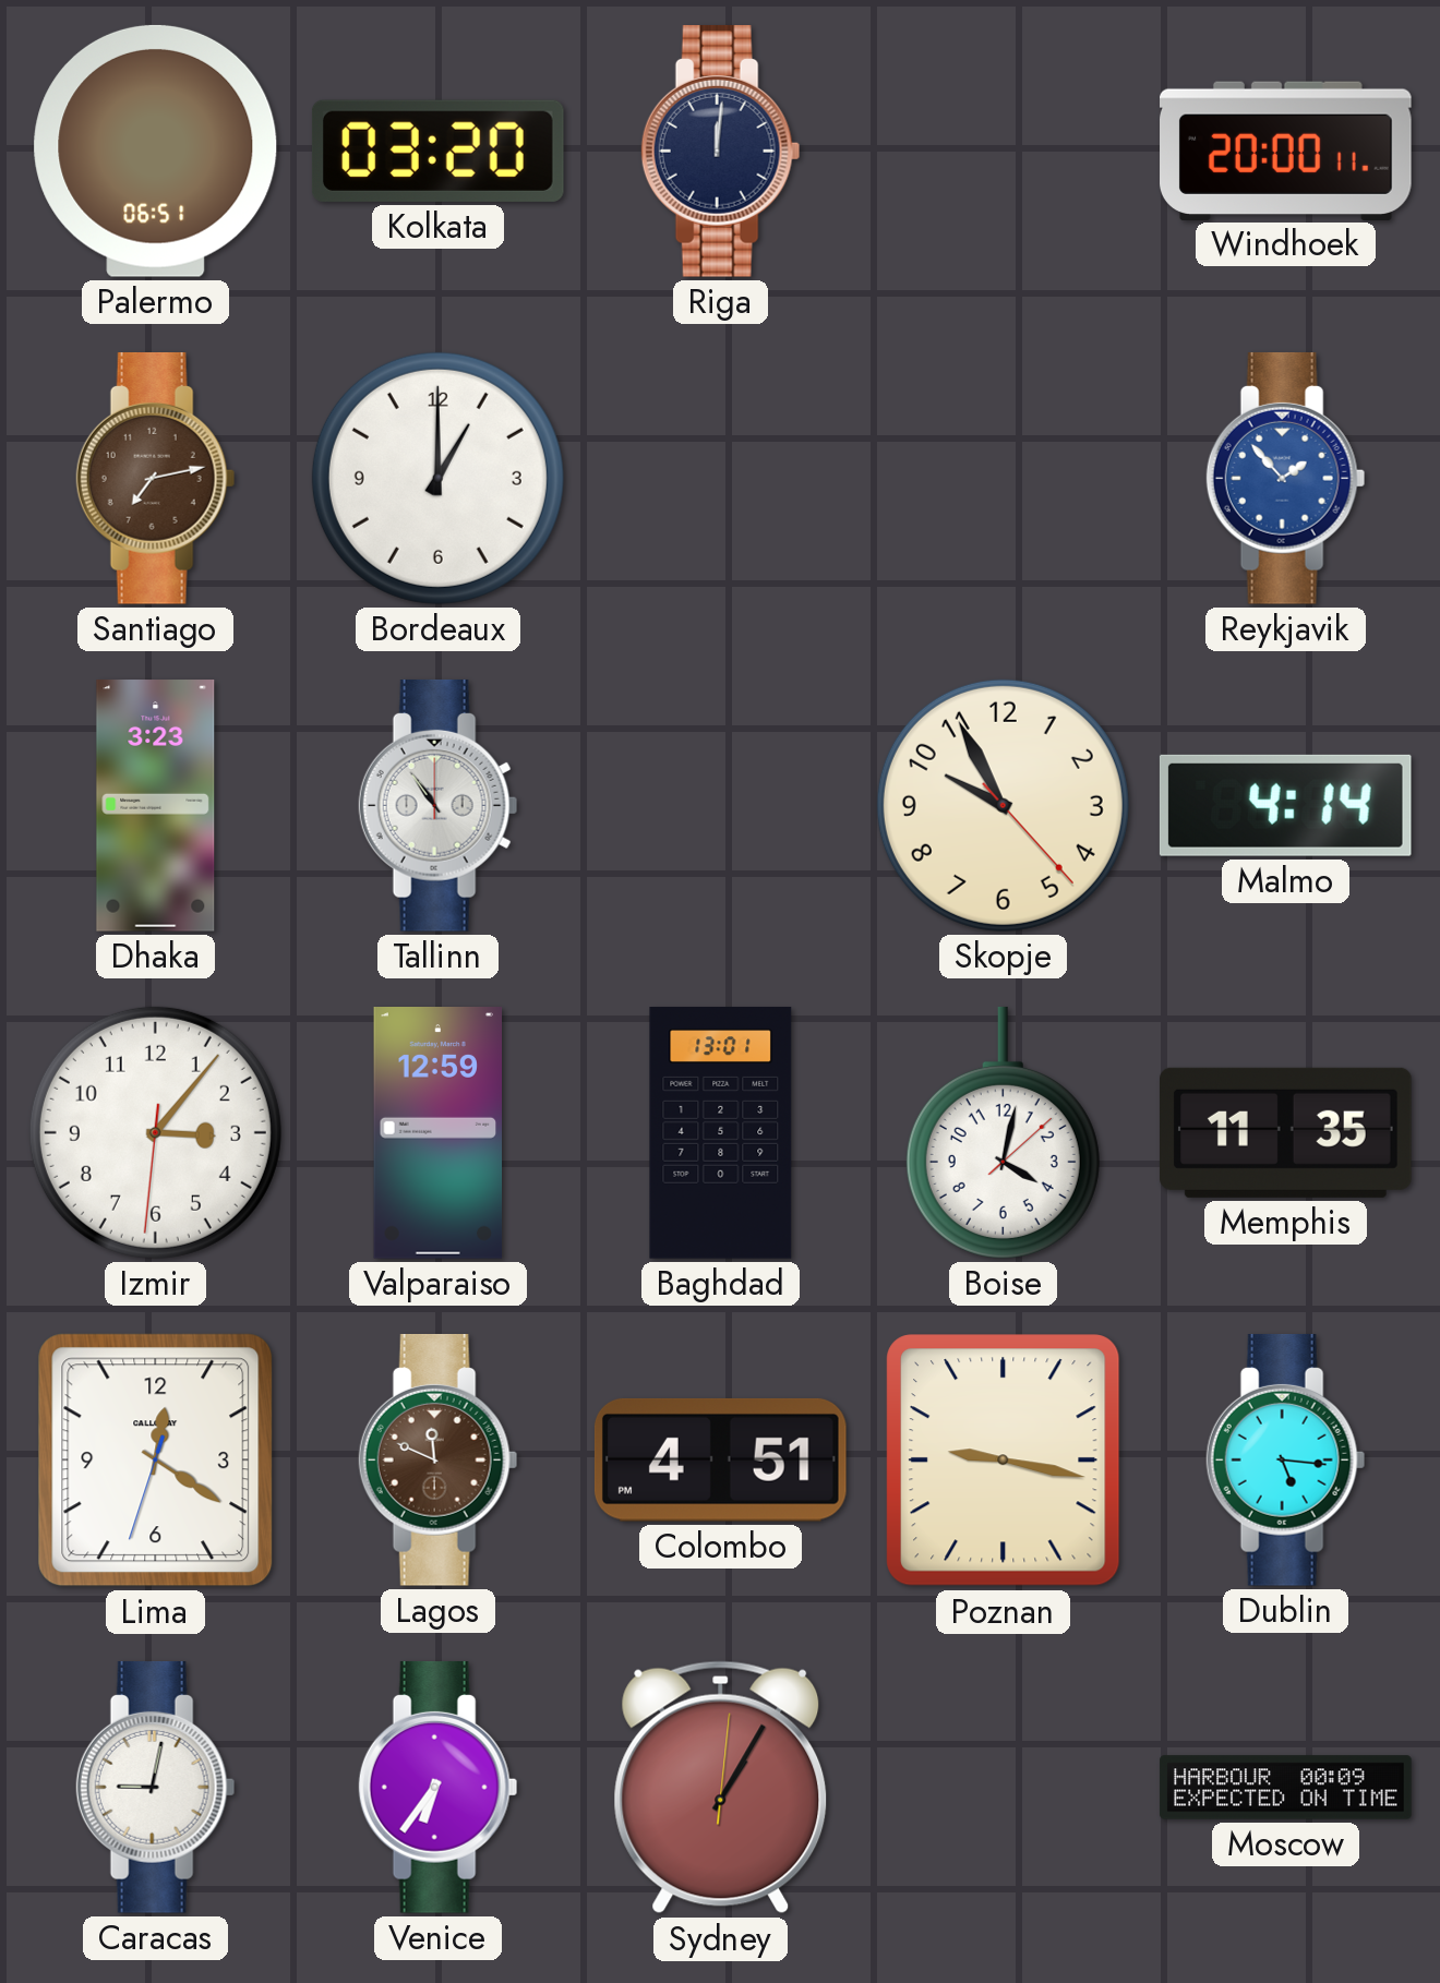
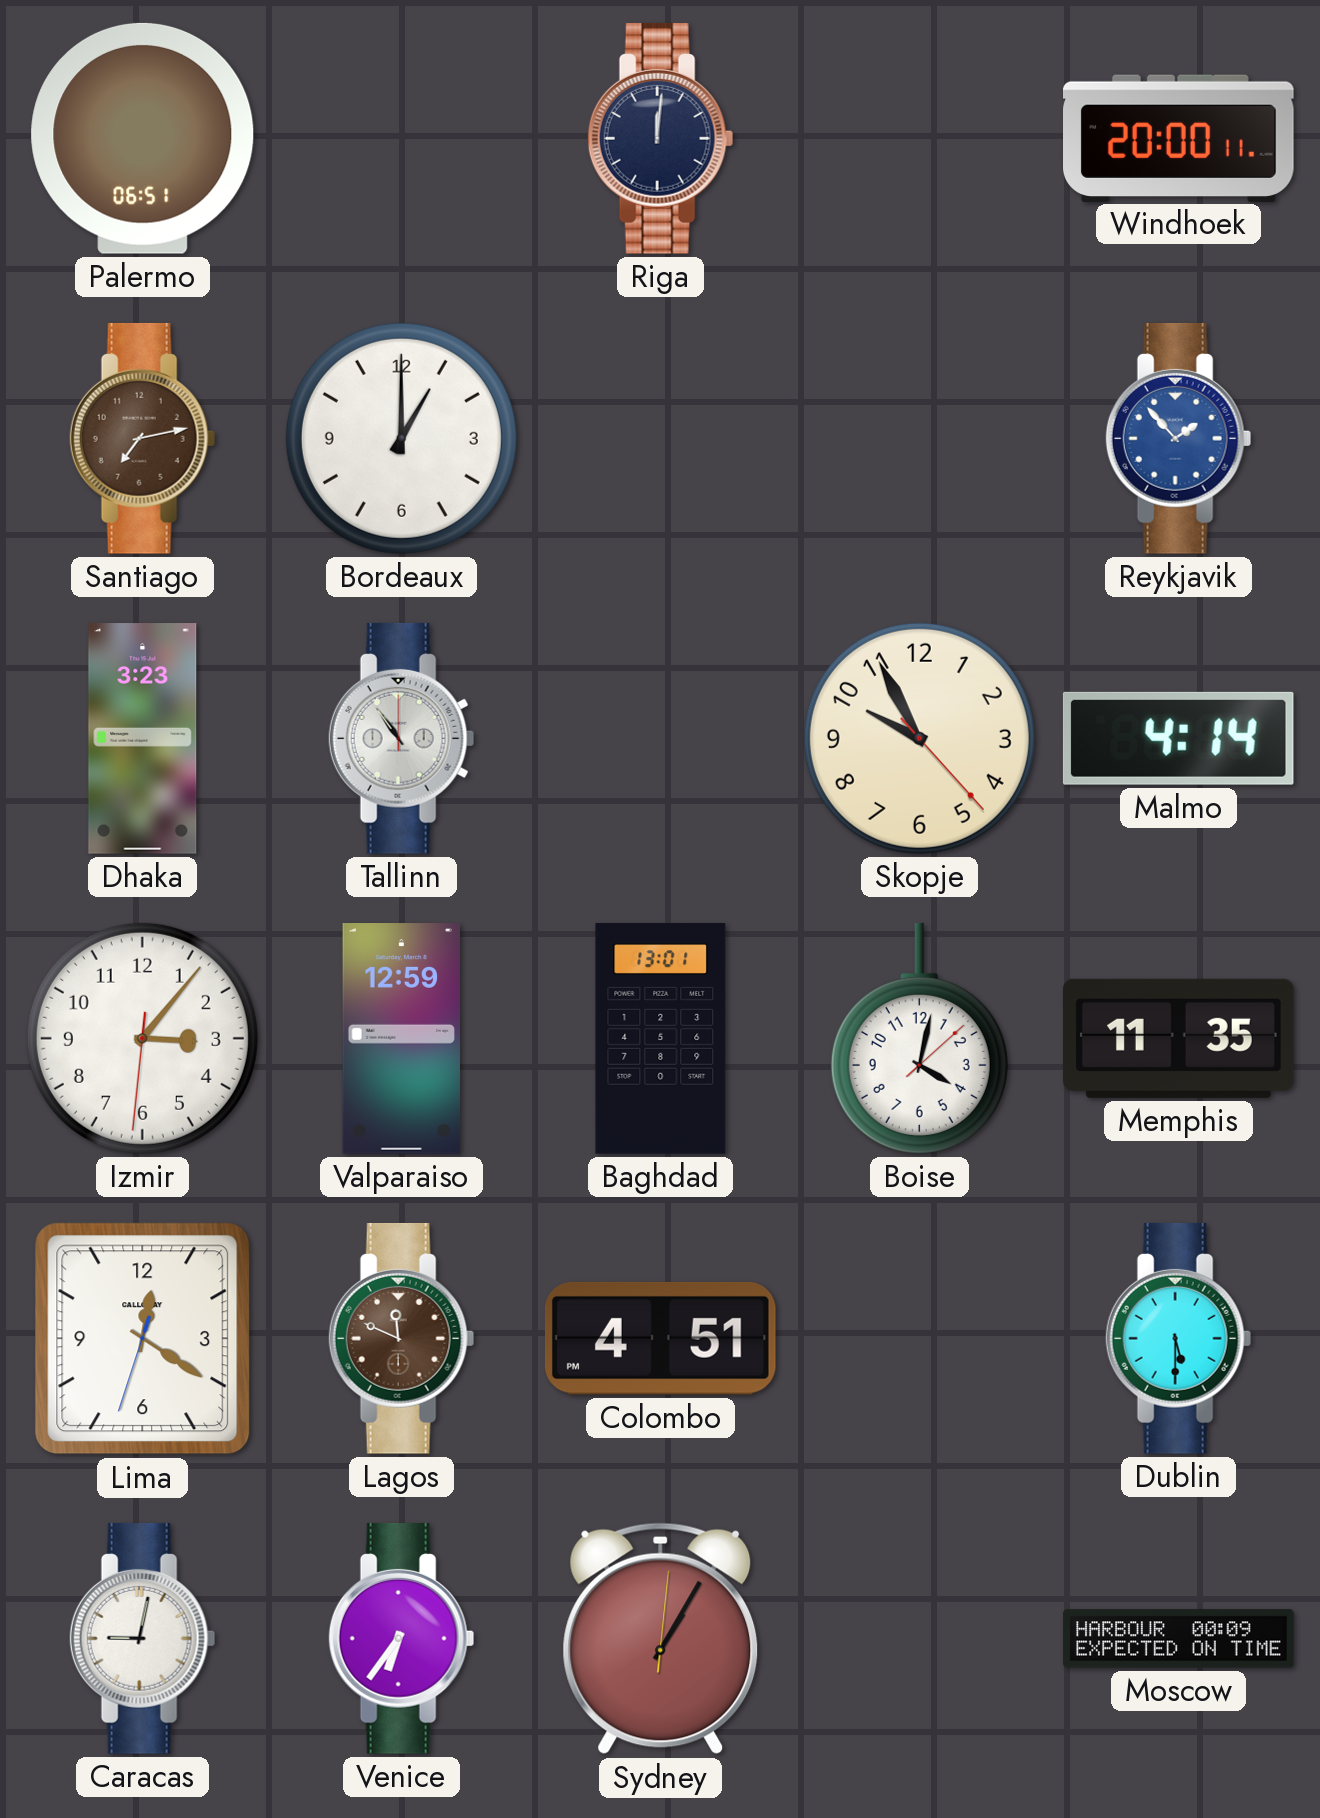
Kolkata: 03:20 -> none
Poznan: 9:17 -> none
Dublin: 5:16 -> 5:30
